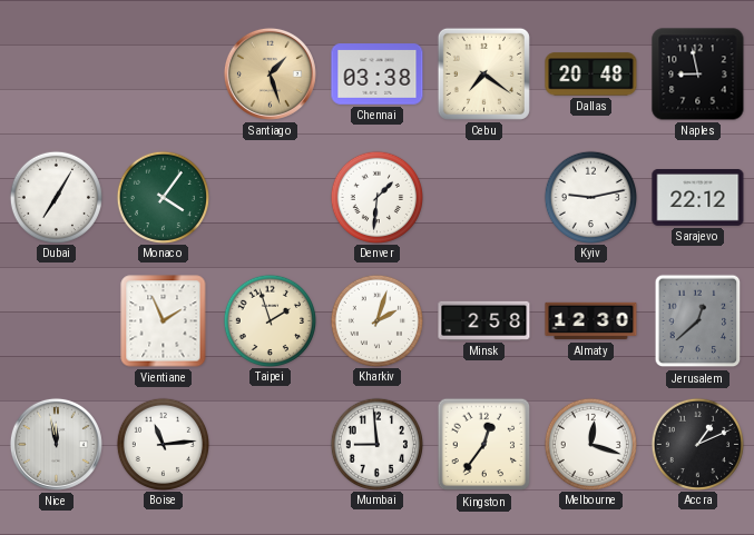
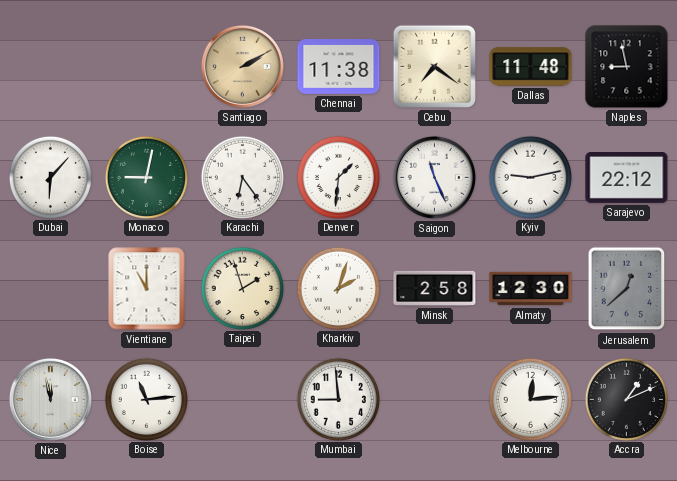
Santiago: 1:27 -> 2:10
Chennai: 03:38 -> 11:38
Dallas: 20:48 -> 11:48
Dubai: 7:05 -> 6:07
Monaco: 4:06 -> 9:02
Karachi: none -> 6:24
Saigon: none -> 11:26
Vientiane: 1:56 -> 11:00
Kingston: 12:36 -> none
Melbourne: 12:18 -> 12:14
